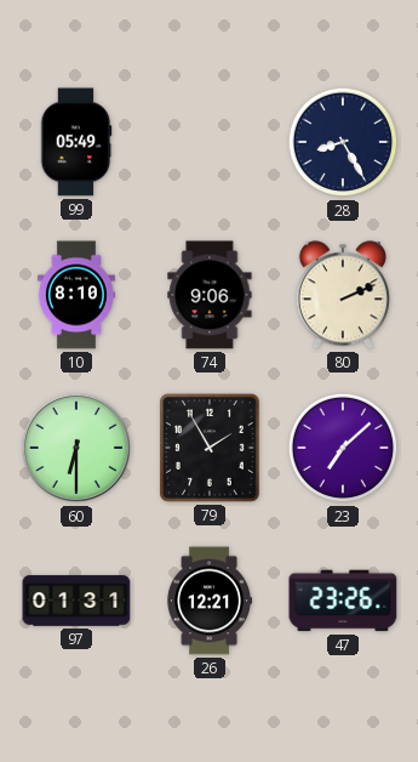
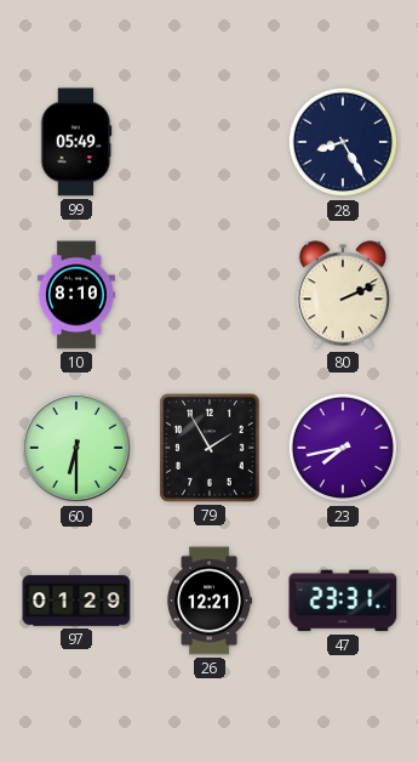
74: 9:06 -> none
23: 7:08 -> 7:43
97: 01:31 -> 01:29
47: 23:26 -> 23:31
